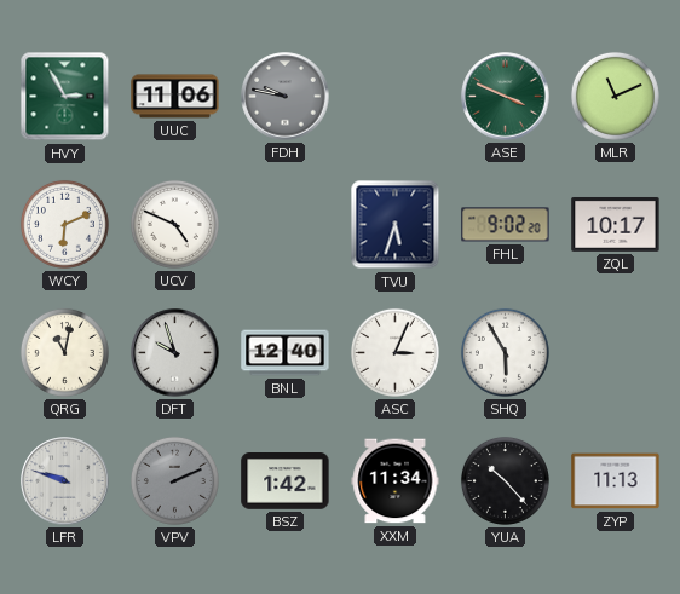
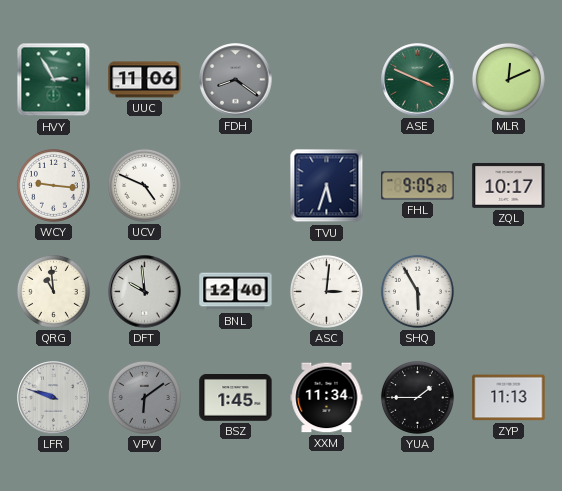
FDH: 9:47 -> 8:21
MLR: 11:11 -> 12:11
WCY: 6:11 -> 9:16
FHL: 9:02 -> 9:05
QRG: 11:02 -> 10:59
DFT: 9:57 -> 9:59
ASC: 3:04 -> 3:01
VPV: 2:11 -> 6:09
BSZ: 1:42 -> 1:45
YUA: 10:23 -> 1:45
